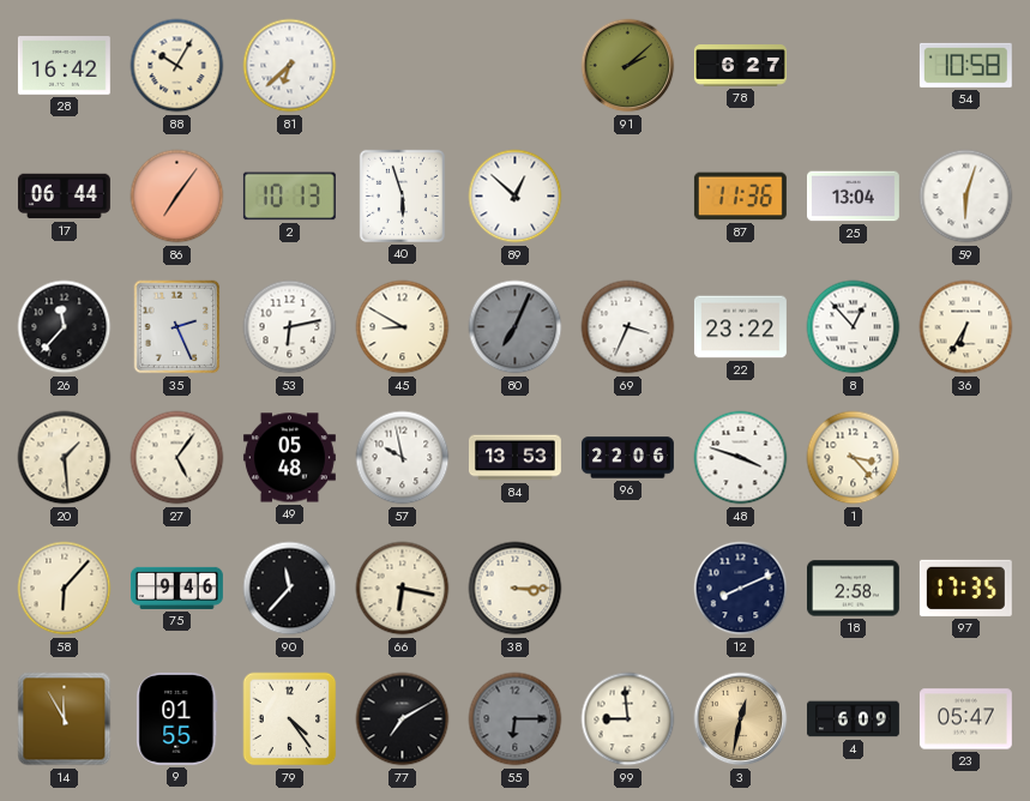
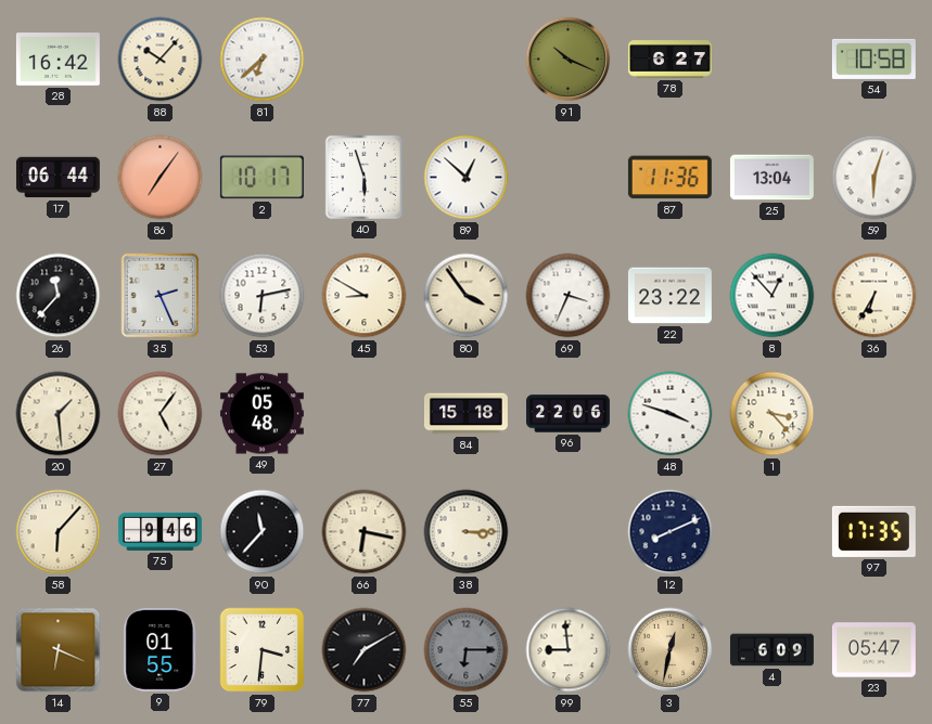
88: 10:05 -> 10:07
91: 2:08 -> 10:19
2: 10:13 -> 10:17
80: 7:04 -> 3:54
80 dial: grey -> cream
57: 9:58 -> none
84: 13:53 -> 15:18
18: 2:58 -> none
14: 11:55 -> 6:19
79: 4:24 -> 3:31
